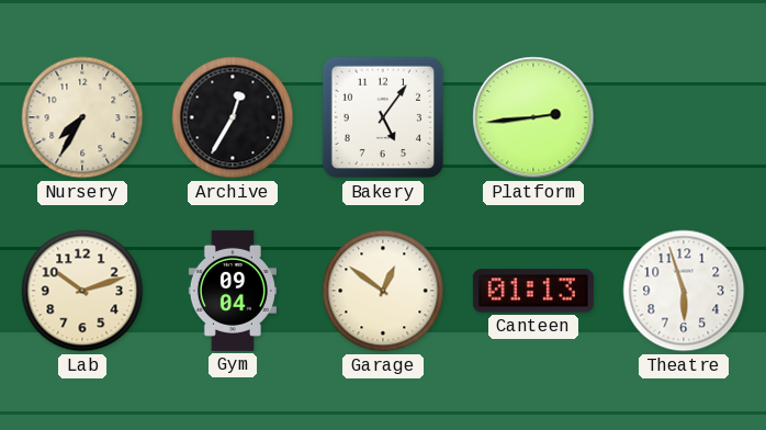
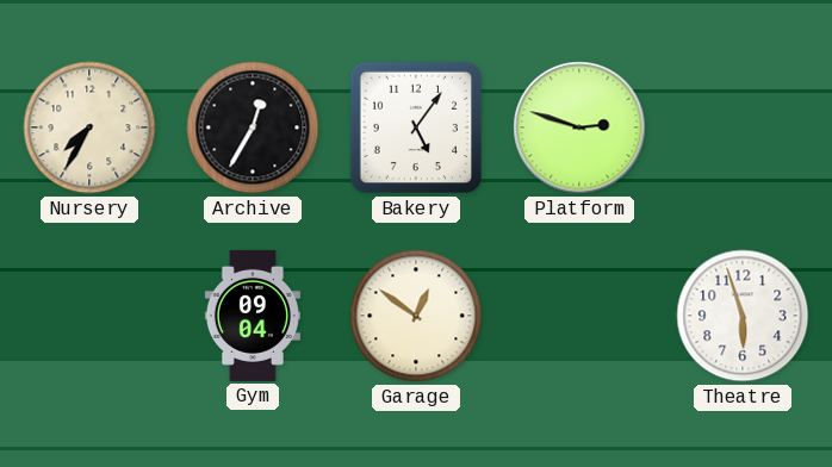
Platform: 2:44 -> 2:48
Lab: 10:12 -> none
Canteen: 01:13 -> none
